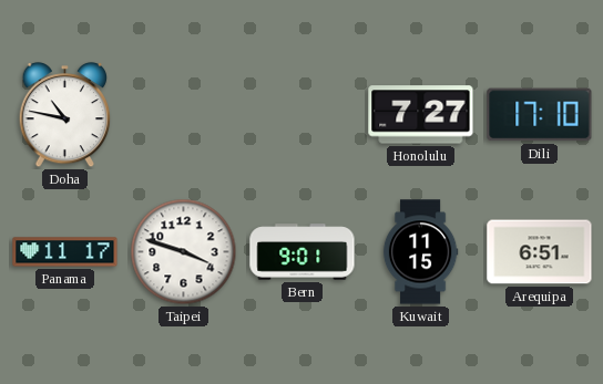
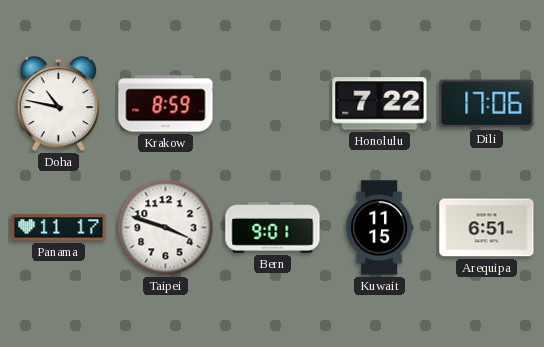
Krakow: none -> 8:59
Honolulu: 7:27 -> 7:22
Dili: 17:10 -> 17:06
